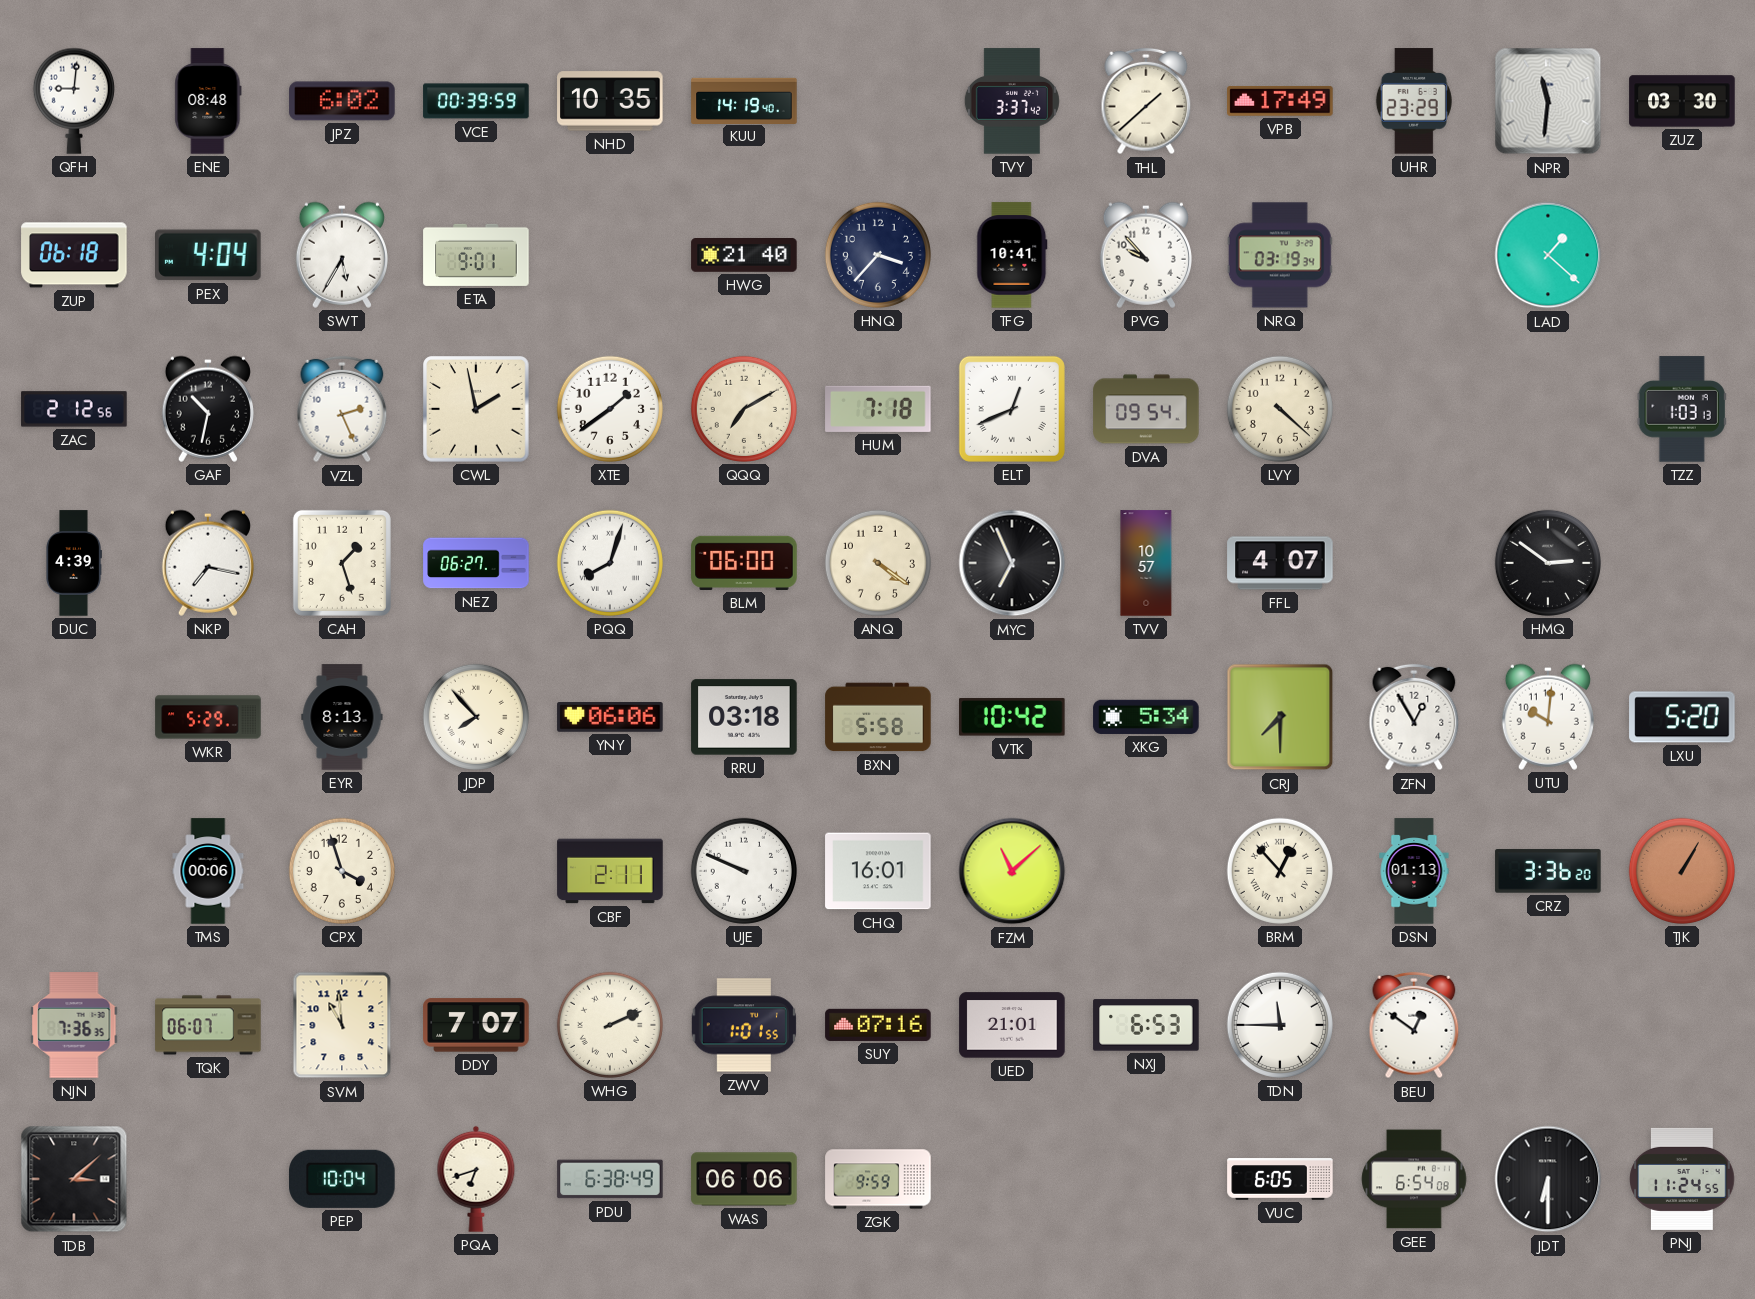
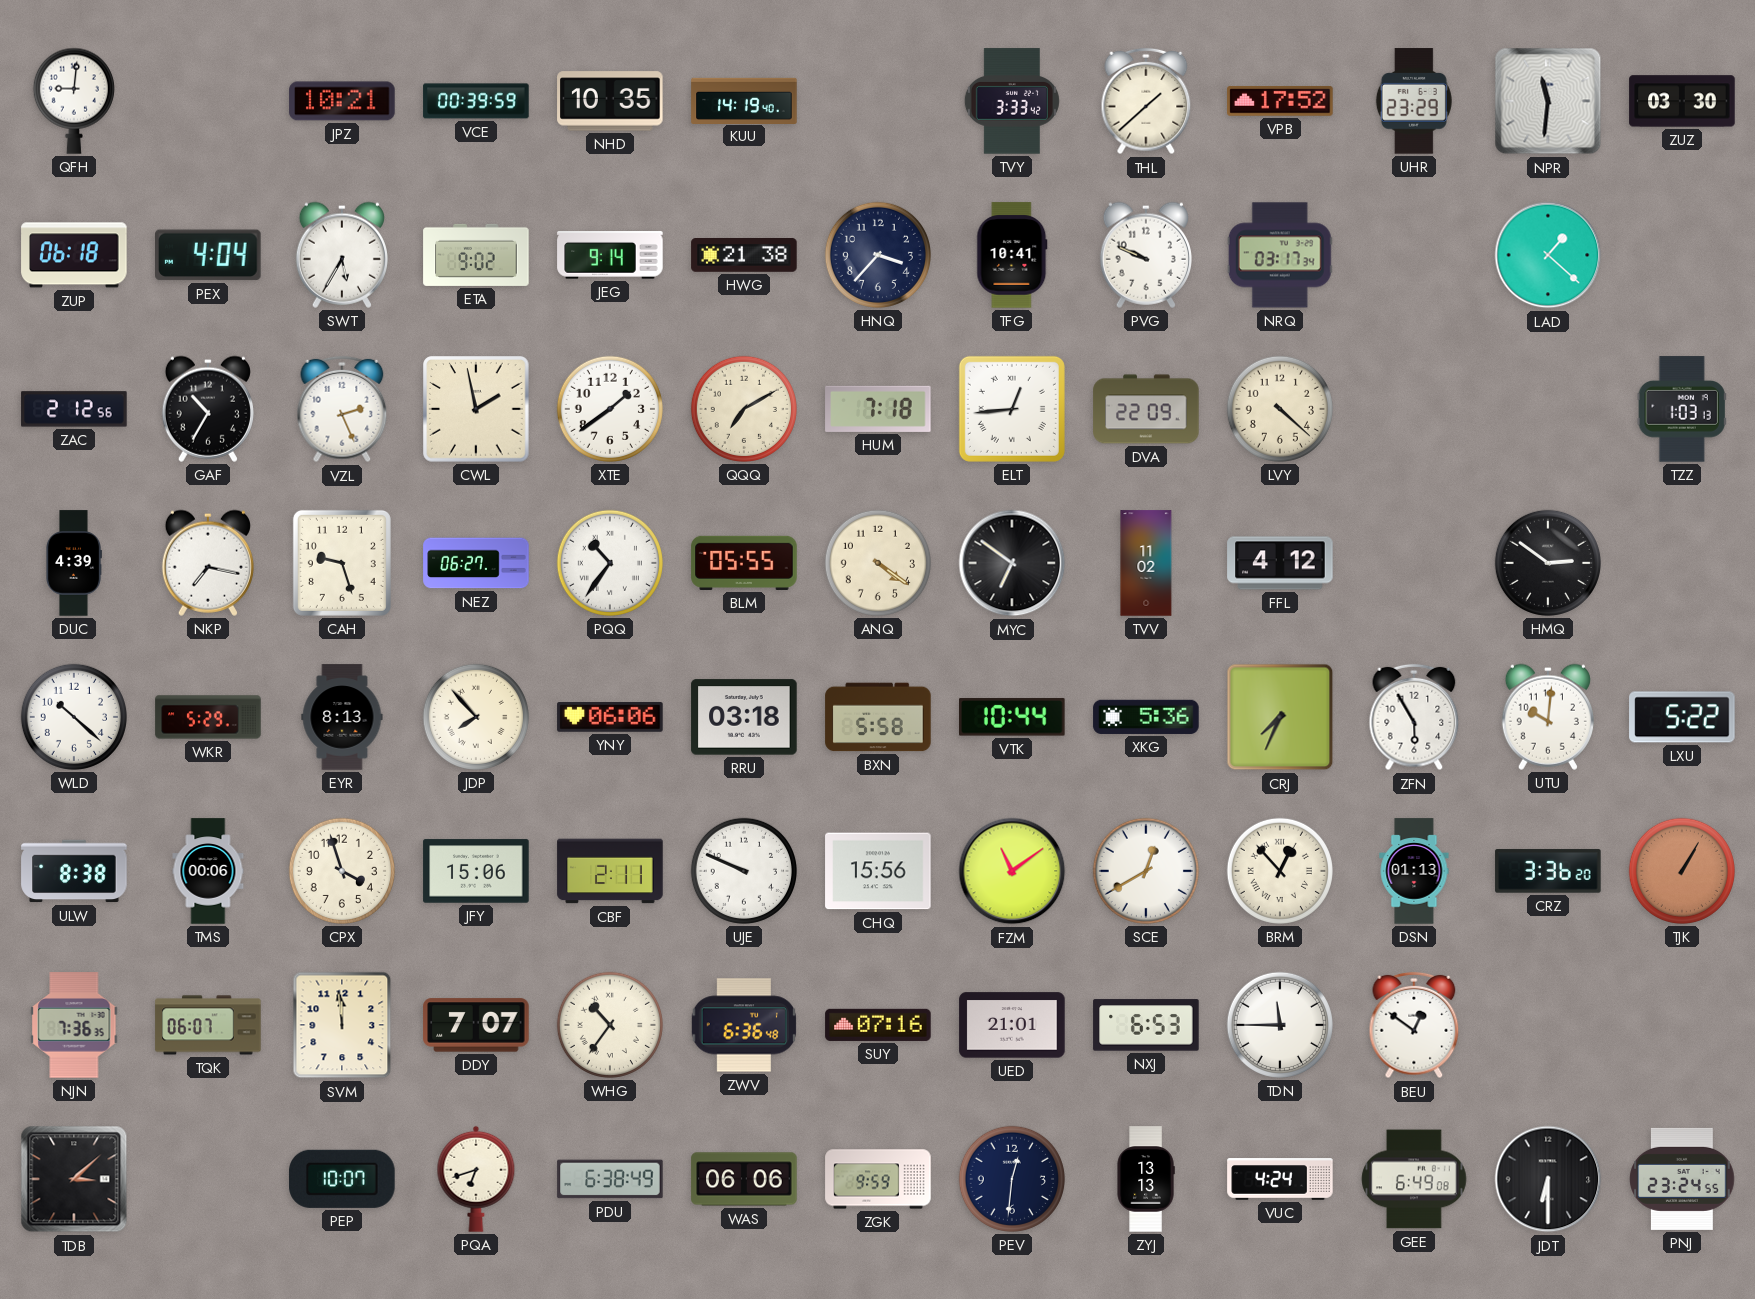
ENE: 08:48 -> none
JPZ: 6:02 -> 10:21
TVY: 3:37 -> 3:33
VPB: 17:49 -> 17:52
ETA: 9:01 -> 9:02
JEG: none -> 9:14
HWG: 21:40 -> 21:38
PVG: 9:53 -> 9:49
NRQ: 03:19 -> 03:17
GAF: 10:32 -> 10:35
ELT: 12:41 -> 12:44
DVA: 09:54 -> 22:09
CAH: 1:27 -> 9:27
PQQ: 8:03 -> 10:36
BLM: 06:00 -> 05:55
MYC: 6:56 -> 6:51
TVV: 10:57 -> 11:02
FFL: 4:07 -> 4:12
WLD: none -> 10:22
VTK: 10:42 -> 10:44
XKG: 5:34 -> 5:36
CRJ: 7:30 -> 7:34
ZFN: 12:55 -> 5:55
LXU: 5:20 -> 5:22
ULW: none -> 8:38
JFY: none -> 15:06
CHQ: 16:01 -> 15:56
FZM: 11:08 -> 11:09
SCE: none -> 12:40
SVM: 10:59 -> 11:59
WHG: 2:11 -> 10:36
ZWV: 1:01 -> 6:36
PEP: 10:04 -> 10:07
PEV: none -> 12:31
ZYJ: none -> 13:13
VUC: 6:05 -> 4:24
GEE: 6:54 -> 6:49
PNJ: 11:24 -> 23:24
